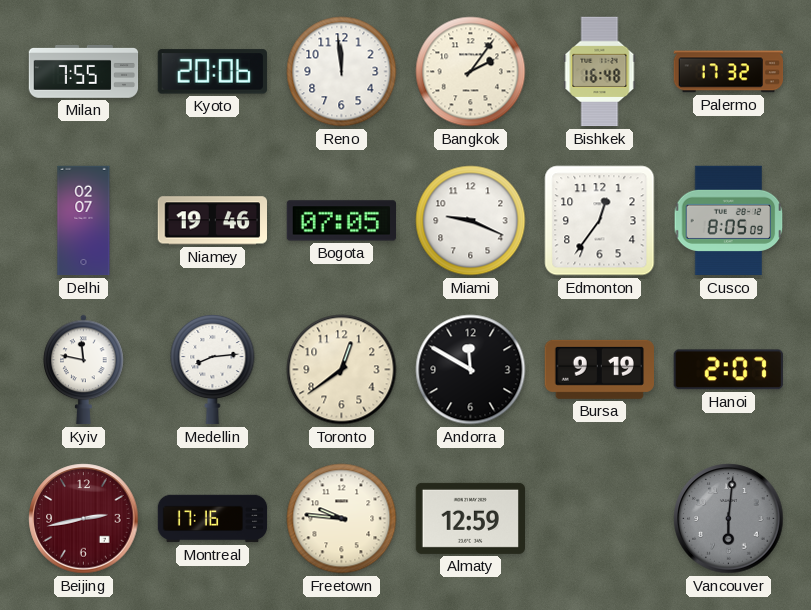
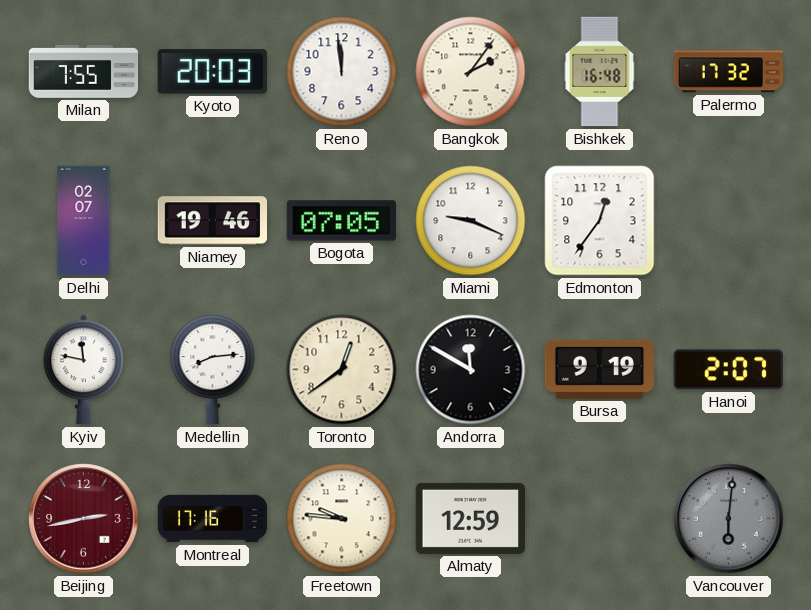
Kyoto: 20:06 -> 20:03
Cusco: 8:05 -> none
